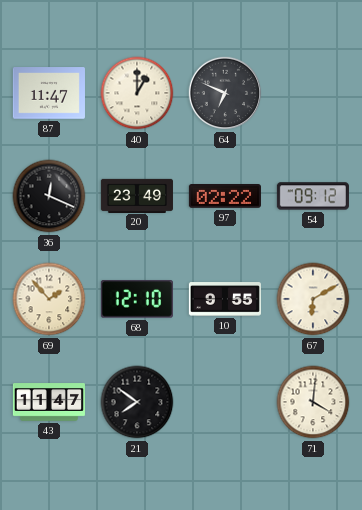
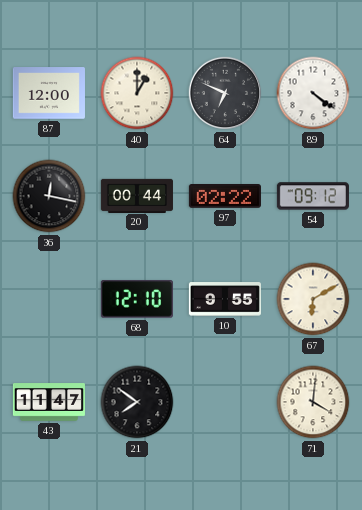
87: 11:47 -> 12:00
89: none -> 4:21
36: 12:19 -> 12:17
20: 23:49 -> 00:44
69: 1:53 -> none
